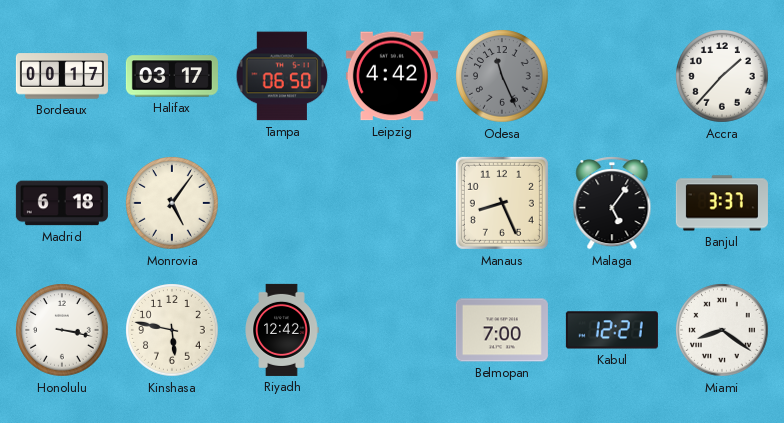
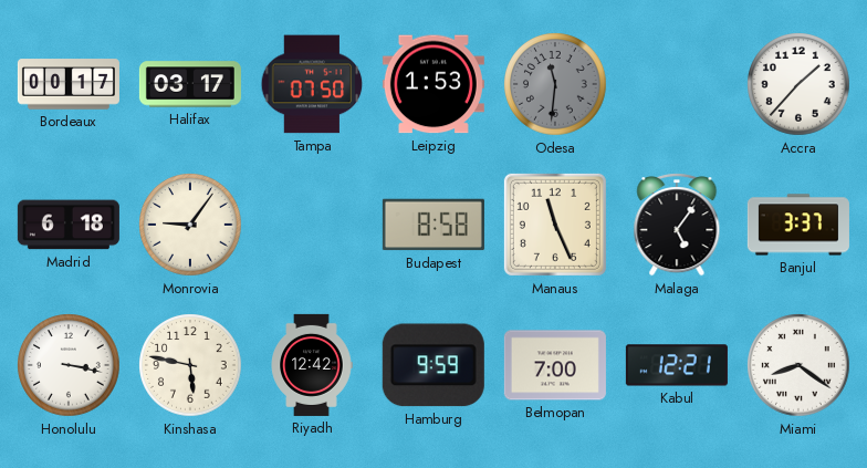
Tampa: 06:50 -> 07:50
Leipzig: 4:42 -> 1:53
Odesa: 11:26 -> 11:31
Monrovia: 5:06 -> 9:06
Budapest: none -> 8:58
Manaus: 8:26 -> 11:26
Hamburg: none -> 9:59
